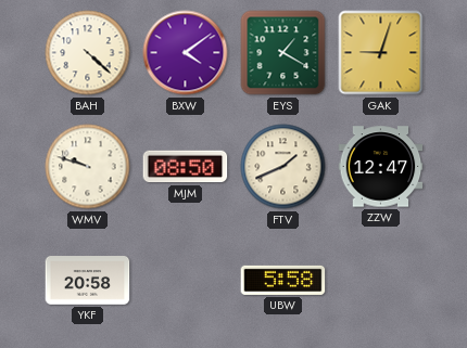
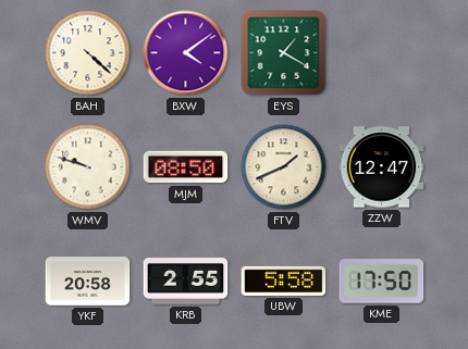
GAK: 9:03 -> none
KRB: none -> 2:55
KME: none -> 17:50
